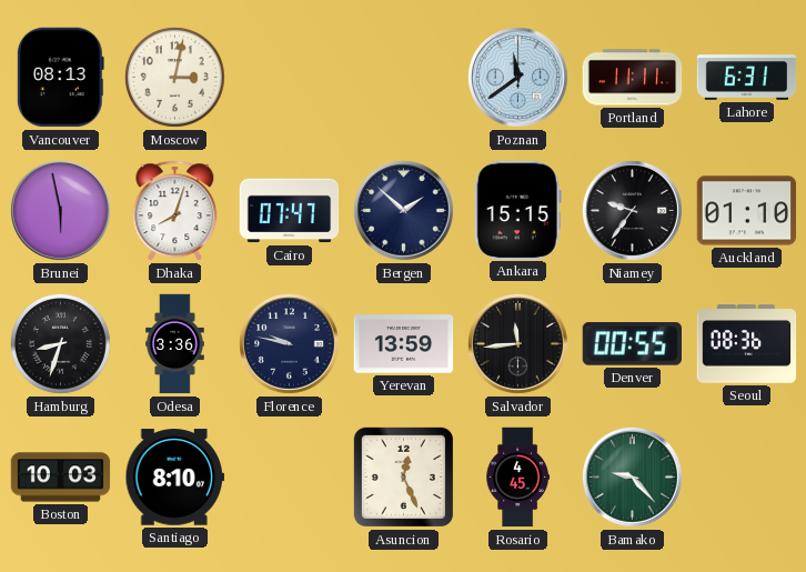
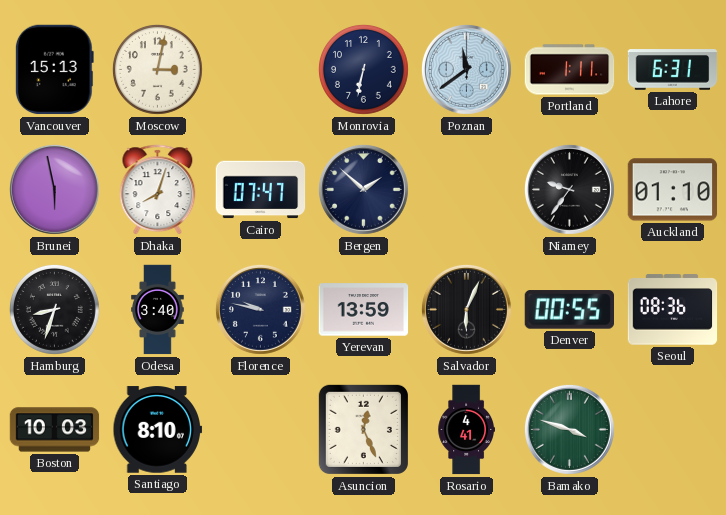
Vancouver: 08:13 -> 15:13
Monrovia: none -> 6:32
Portland: 11:11 -> 1:11
Ankara: 15:15 -> none
Odesa: 3:36 -> 3:40
Salvador: 11:44 -> 6:04
Rosario: 4:45 -> 4:41
Bamako: 9:23 -> 3:48
